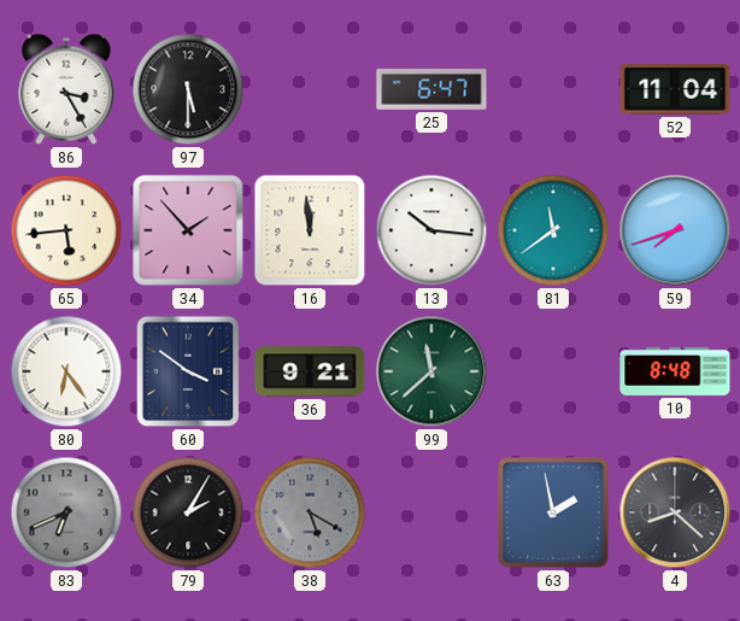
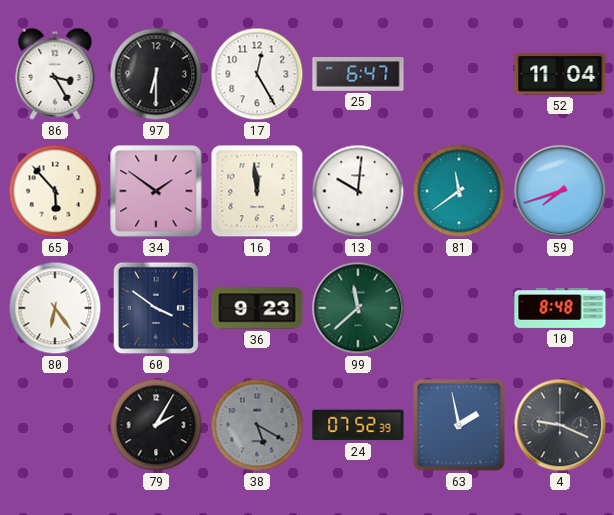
97: 5:30 -> 6:30
17: none -> 12:25
65: 5:44 -> 5:53
34: 1:53 -> 1:51
13: 10:16 -> 10:01
36: 9:21 -> 9:23
83: 6:41 -> none
24: none -> 07:52
4: 8:22 -> 9:19
